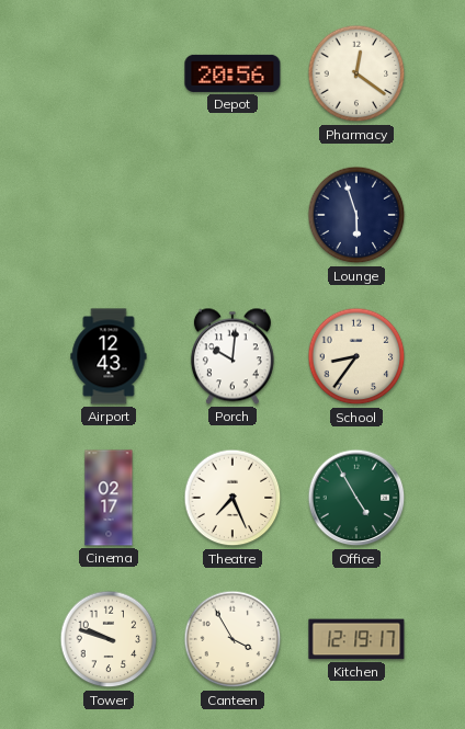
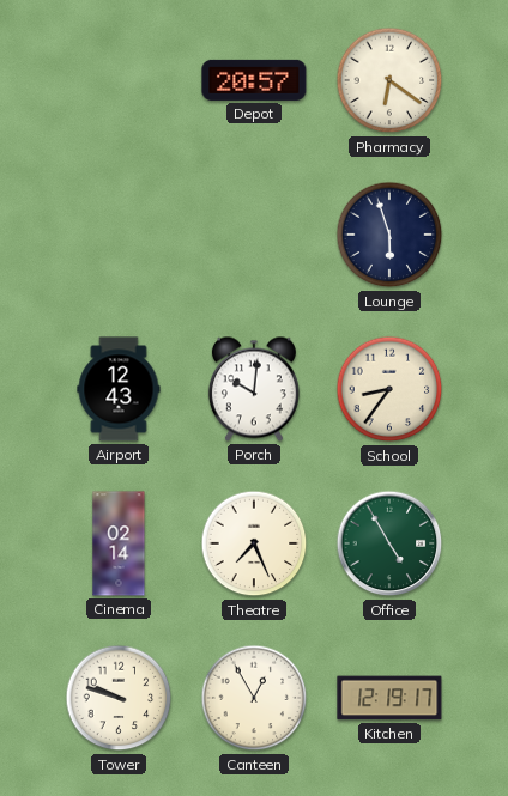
Depot: 20:56 -> 20:57
Pharmacy: 12:21 -> 6:21
Cinema: 02:17 -> 02:14
Canteen: 3:55 -> 12:55
